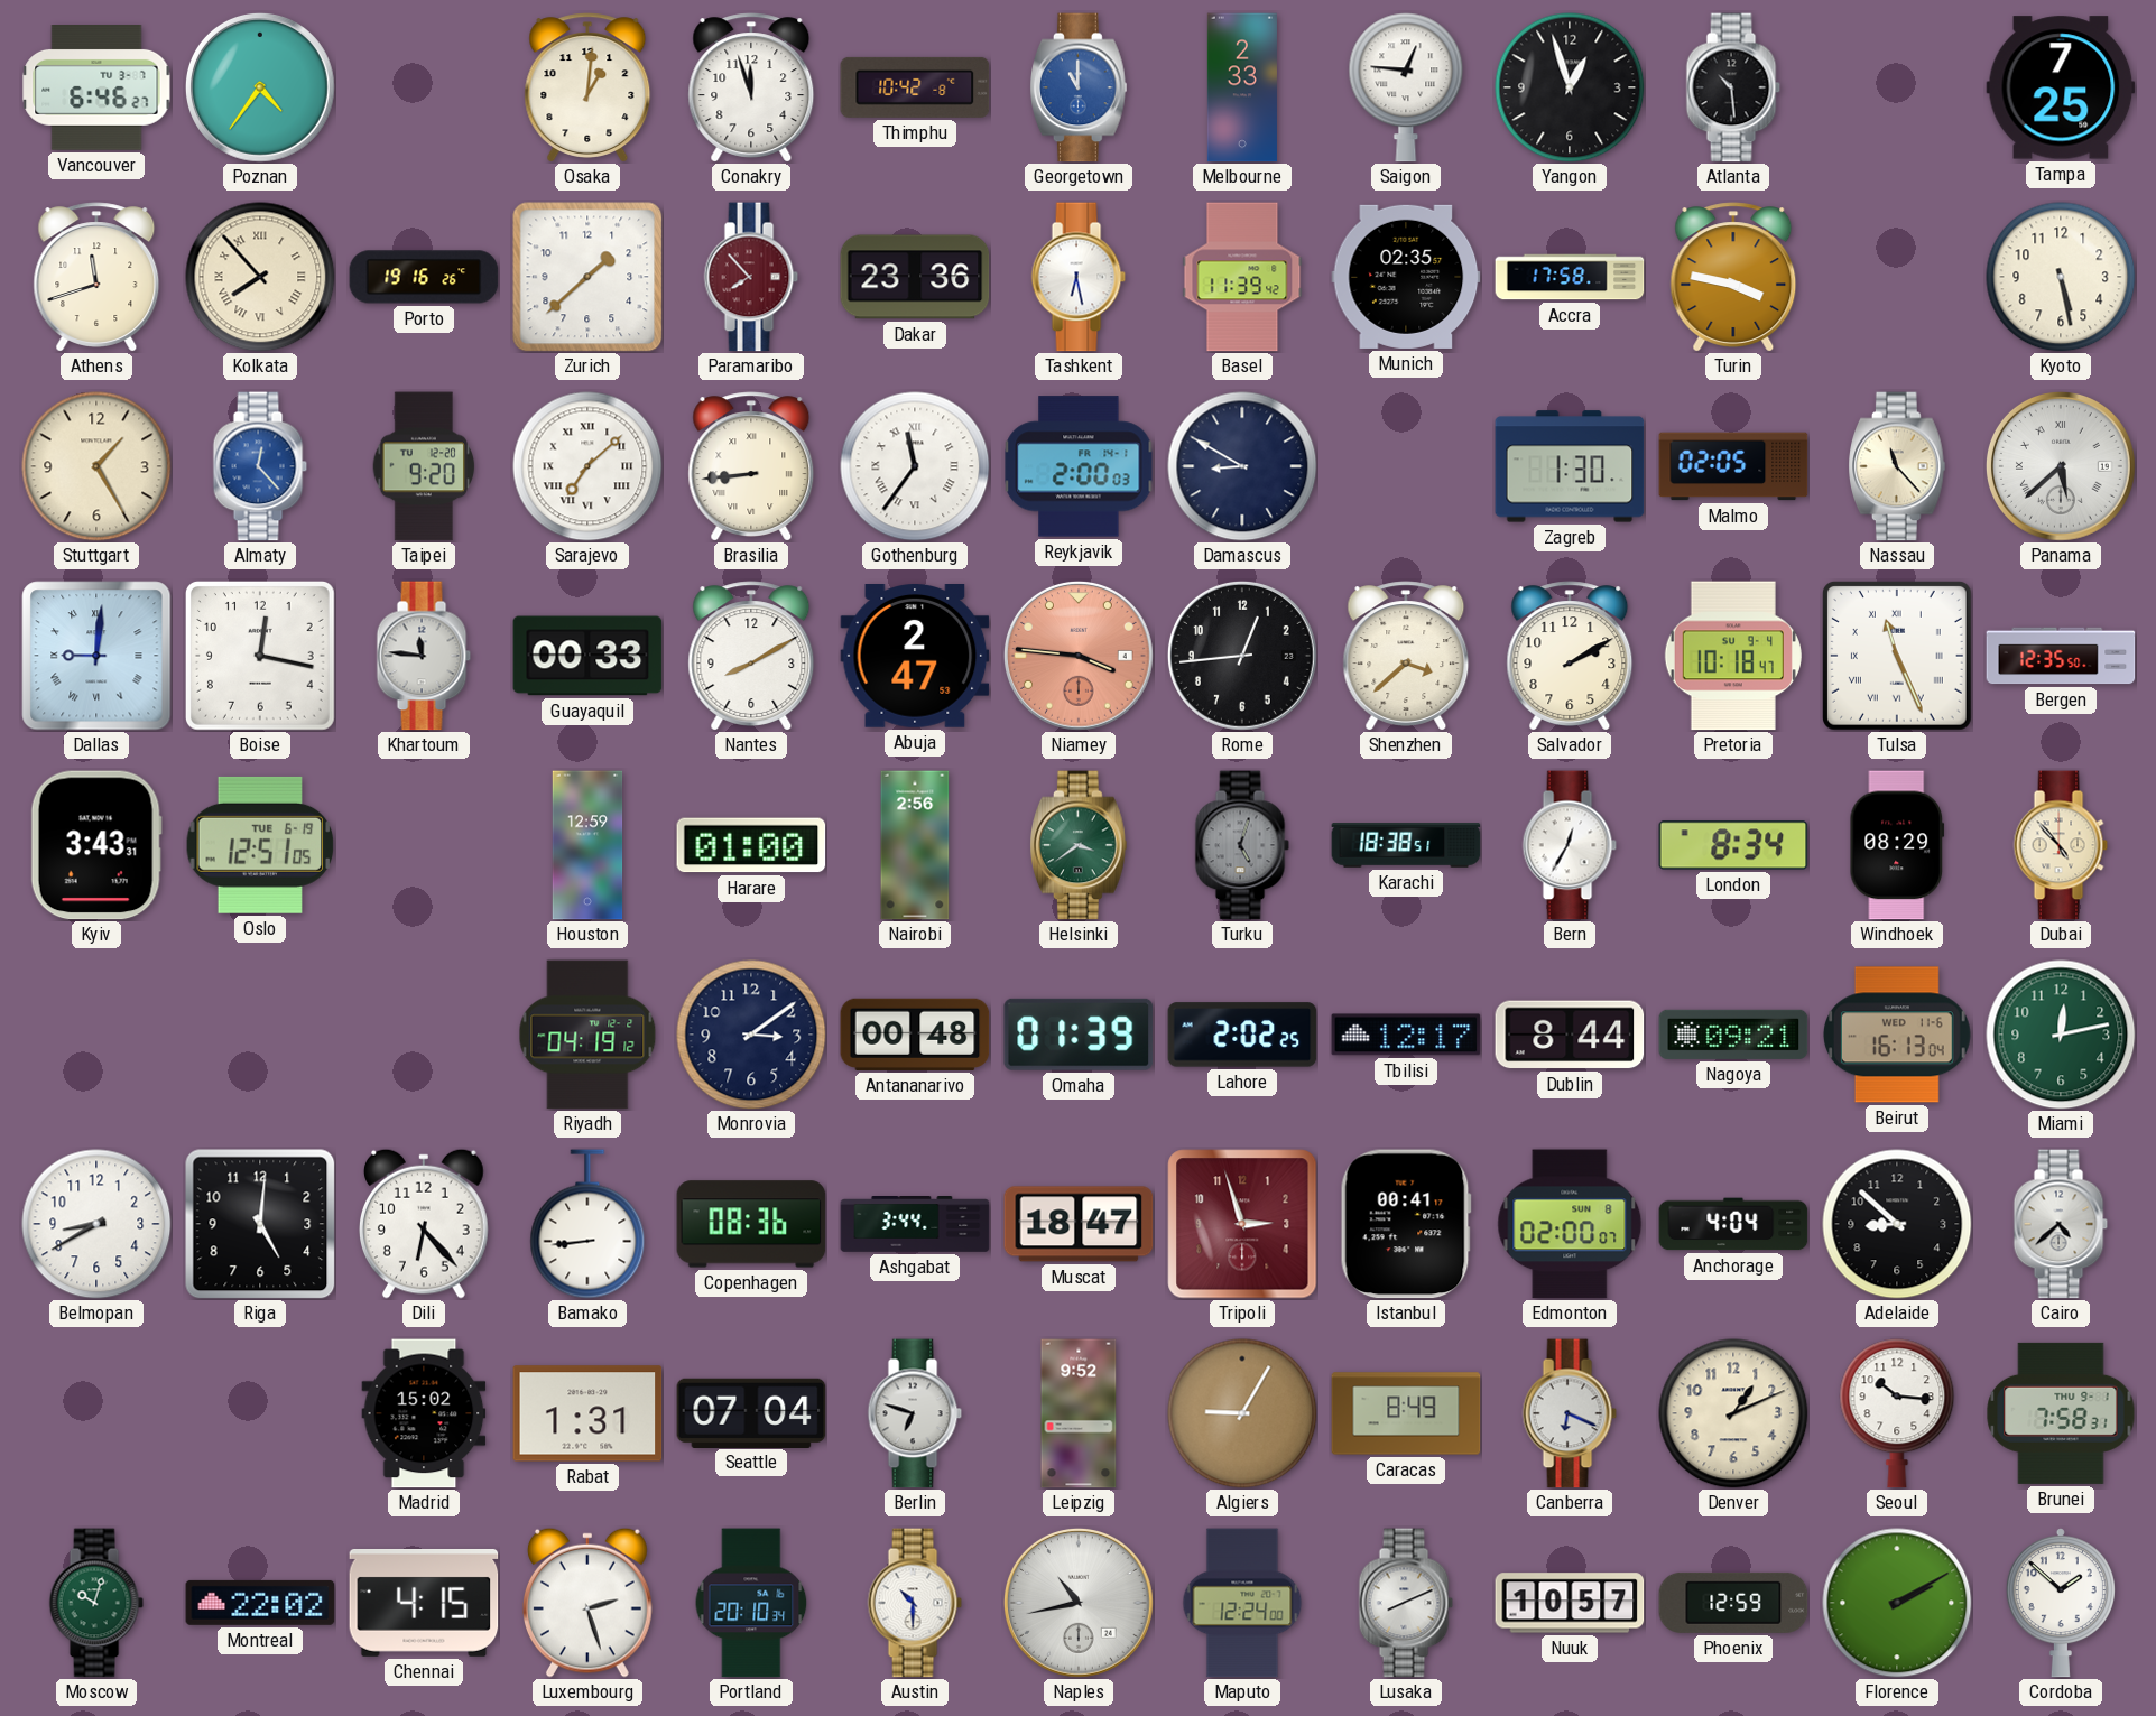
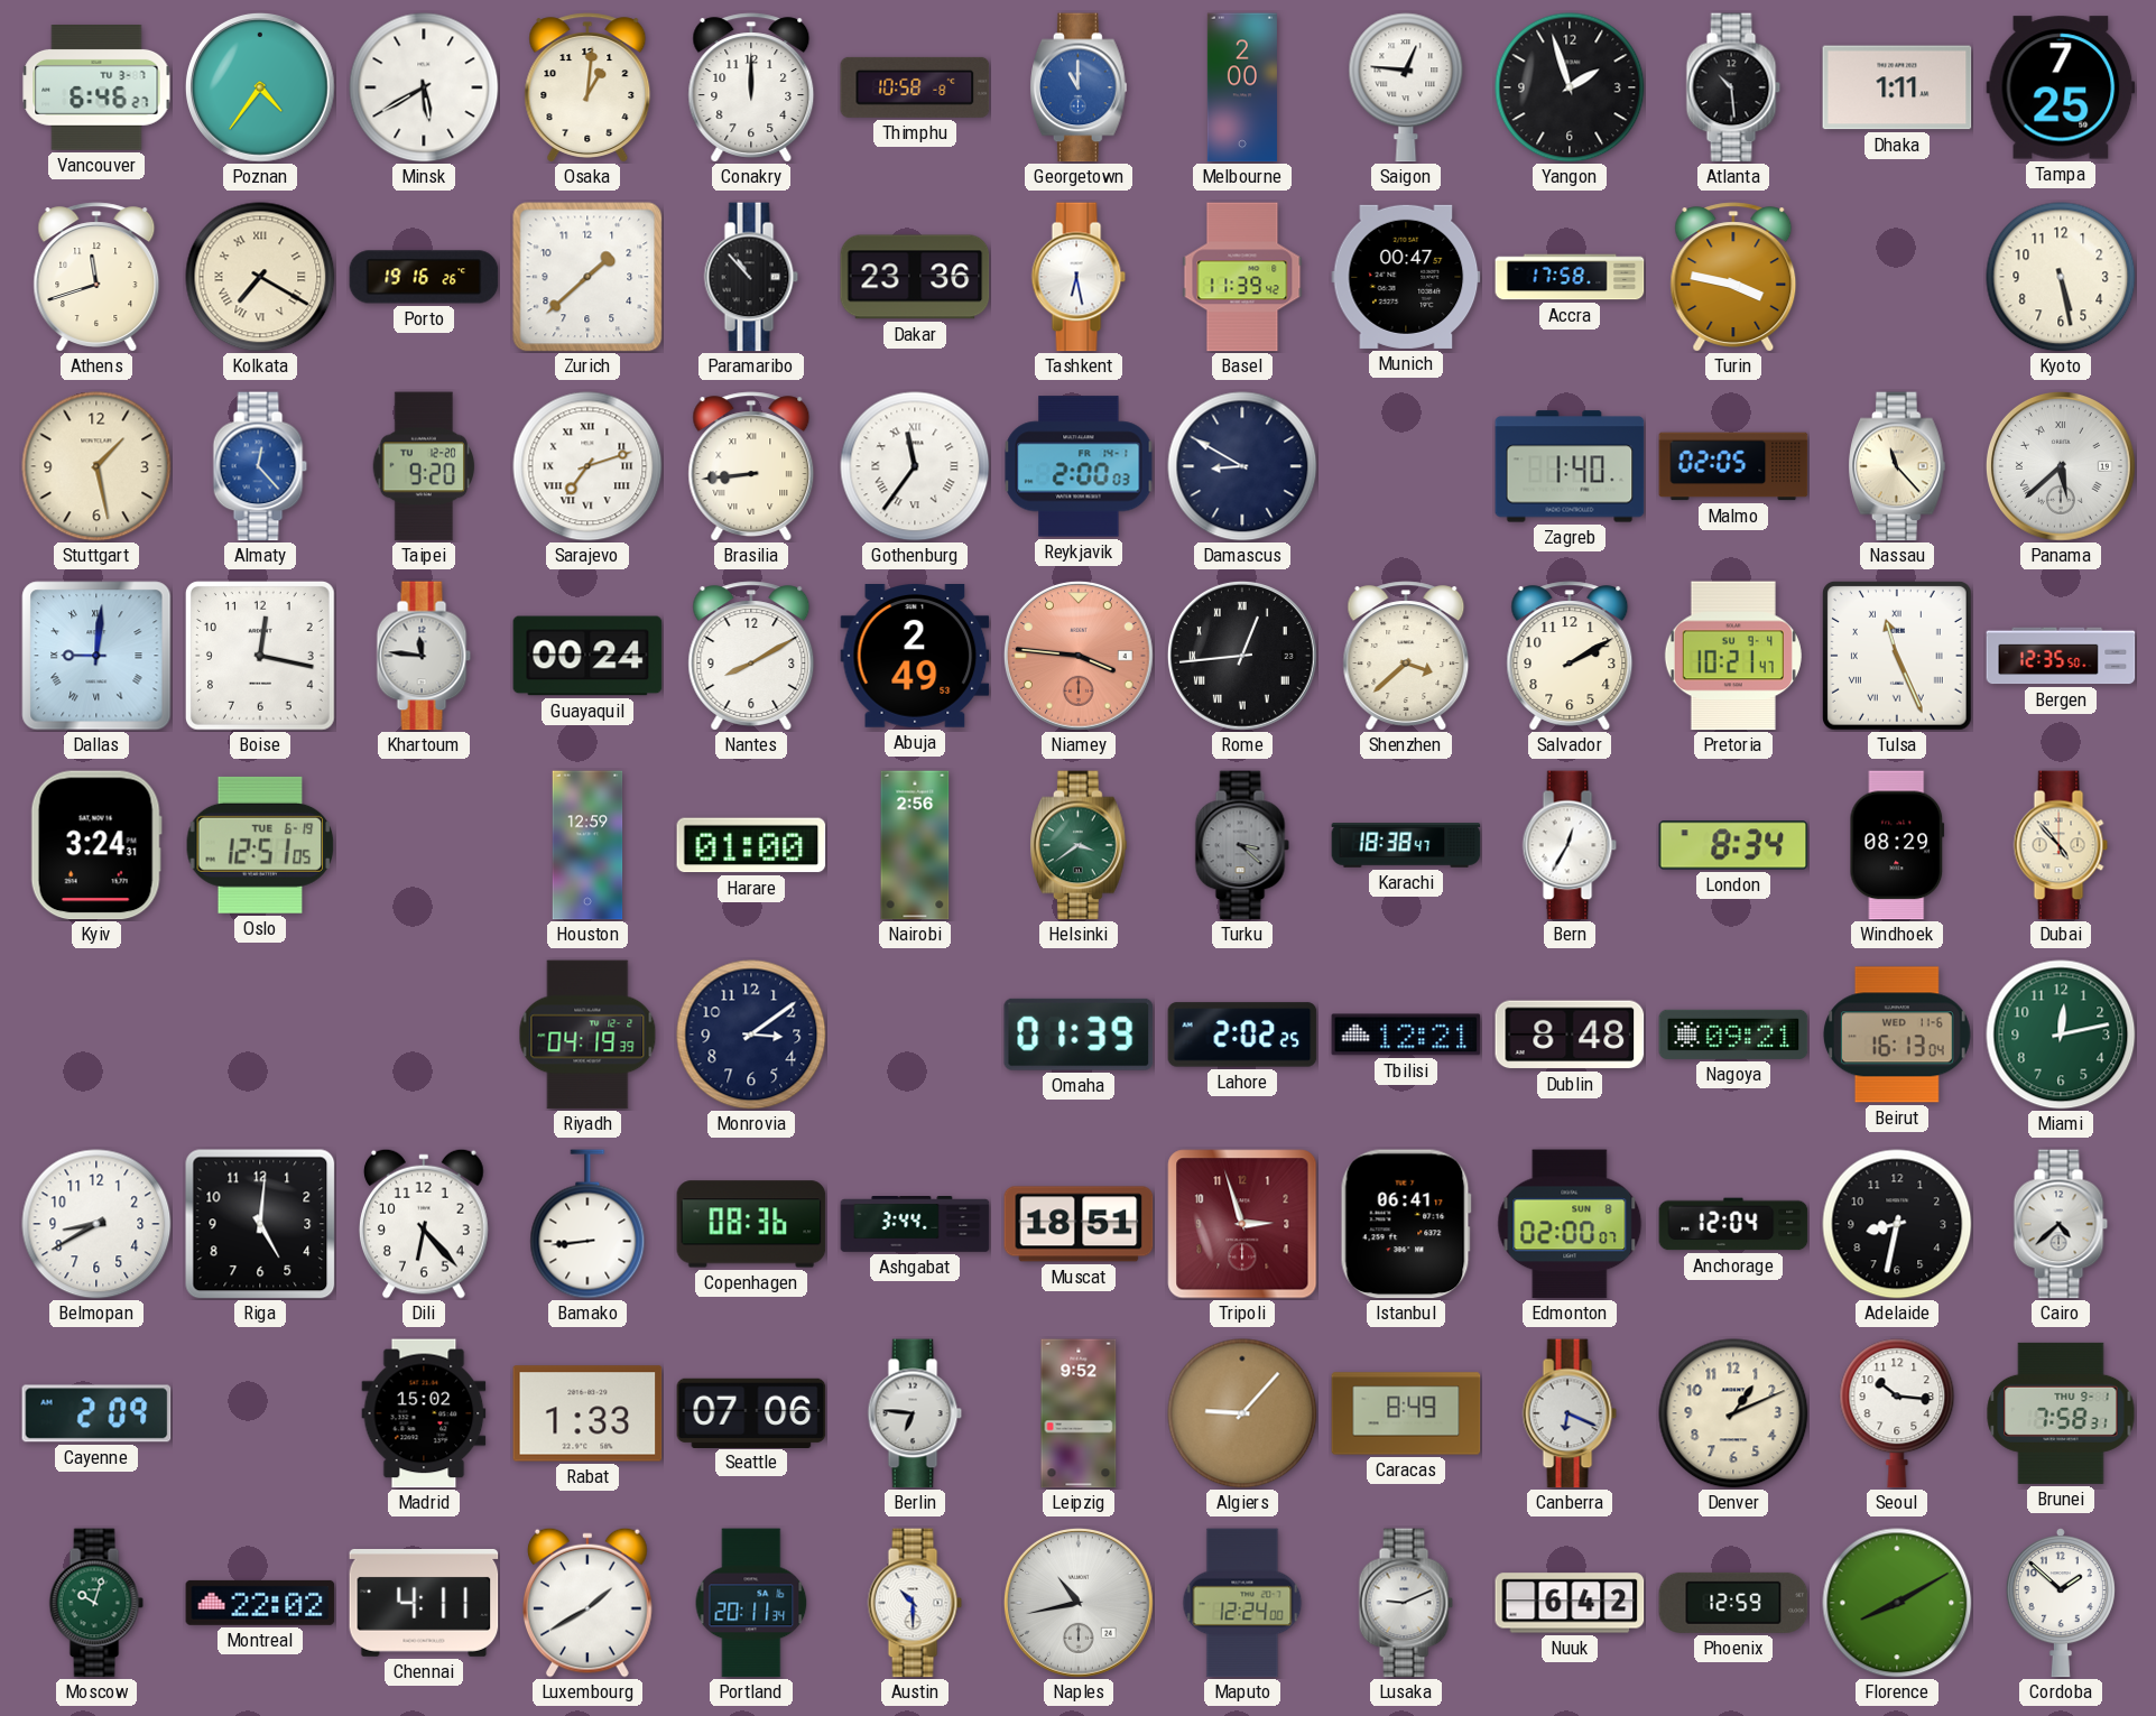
Minsk: none -> 5:40
Conakry: 11:57 -> 12:00
Thimphu: 10:42 -> 10:58
Melbourne: 2:33 -> 2:00
Yangon: 12:57 -> 1:57
Dhaka: none -> 1:11
Kolkata: 7:53 -> 7:20
Paramaribo: 7:53 -> 10:53
Paramaribo dial: burgundy -> black
Munich: 02:35 -> 00:47
Stuttgart: 1:25 -> 1:28
Sarajevo: 7:08 -> 7:12
Zagreb: 1:30 -> 1:40
Guayaquil: 00:33 -> 00:24
Abuja: 2:47 -> 2:49
Rome numerals: Arabic -> Roman
Pretoria: 10:18 -> 10:21
Kyiv: 3:43 -> 3:24
Turku: 5:03 -> 3:22
Karachi: 18:38:51 -> 18:38:47
Riyadh: 04:19:12 -> 04:19:39
Antananarivo: 00:48 -> none
Tbilisi: 12:17 -> 12:21
Dublin: 8:44 -> 8:48
Muscat: 18:47 -> 18:51
Istanbul: 00:41 -> 06:41
Anchorage: 4:04 -> 12:04
Adelaide: 8:52 -> 8:32
Cayenne: none -> 2:09
Rabat: 1:31 -> 1:33
Seattle: 07:04 -> 07:06
Berlin: 6:48 -> 6:46
Algiers: 9:05 -> 9:07
Chennai: 4:15 -> 4:11
Luxembourg: 2:27 -> 1:40
Portland: 20:10 -> 20:11
Lusaka: 8:11 -> 9:11
Nuuk: 10:57 -> 6:42
Florence: 2:10 -> 8:10
